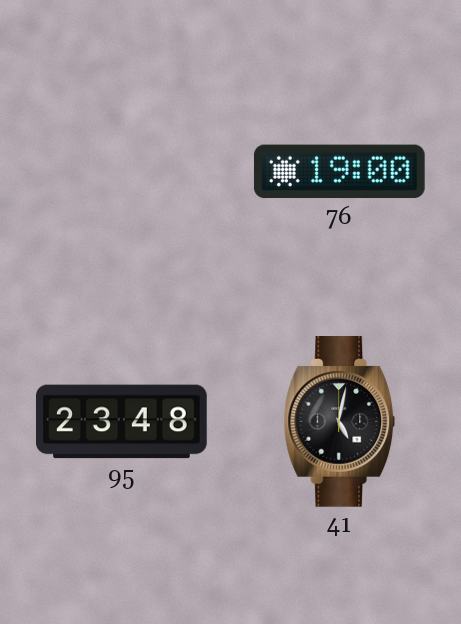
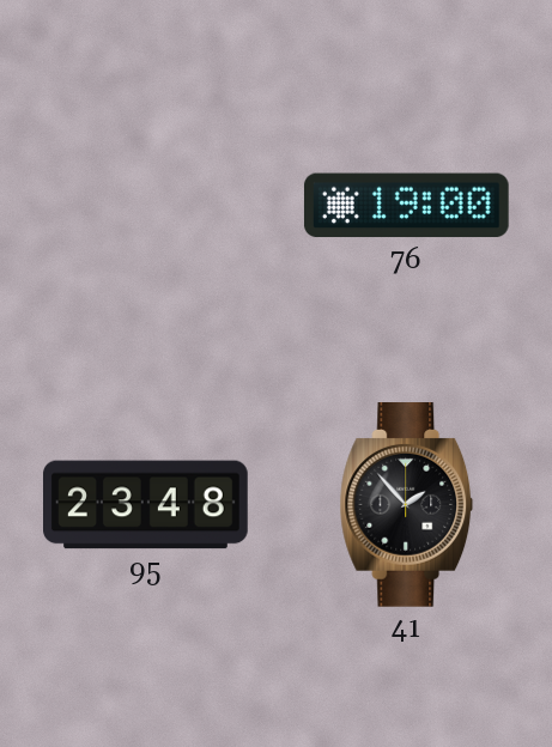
41: 5:02 -> 1:53
